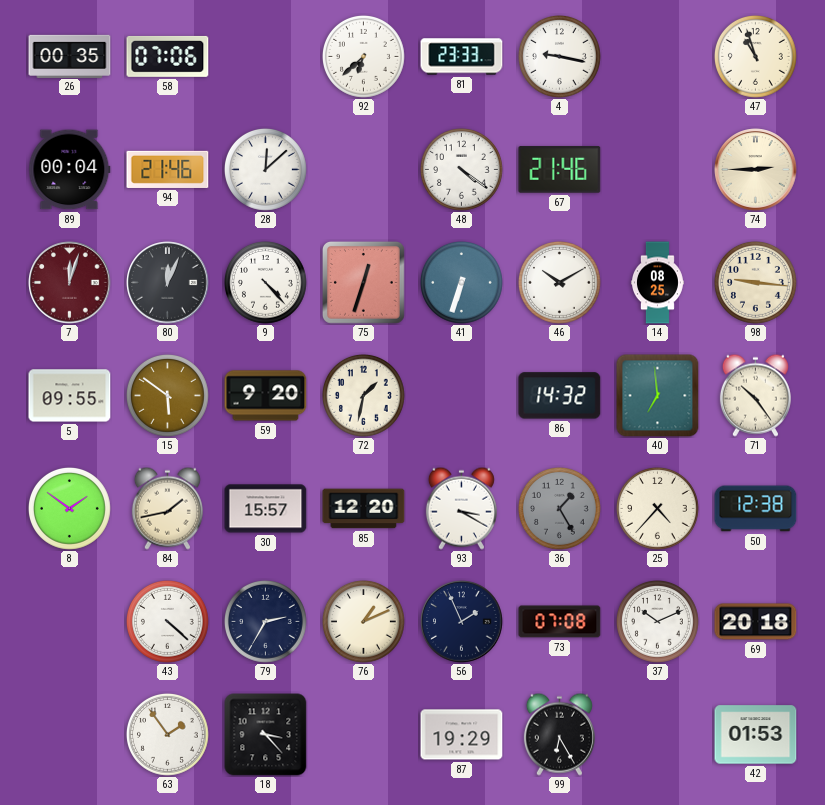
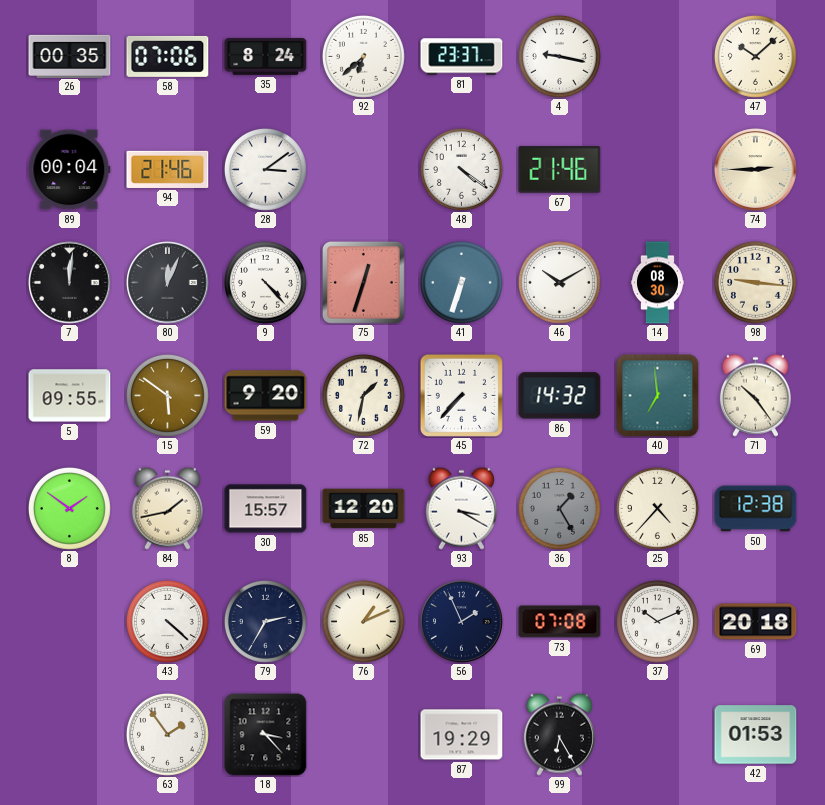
35: none -> 8:24
81: 23:33 -> 23:37
47: 10:57 -> 10:08
28: 12:08 -> 3:09
7: 12:03 -> 12:01
7 dial: burgundy -> black
14: 08:25 -> 08:30
45: none -> 7:37
